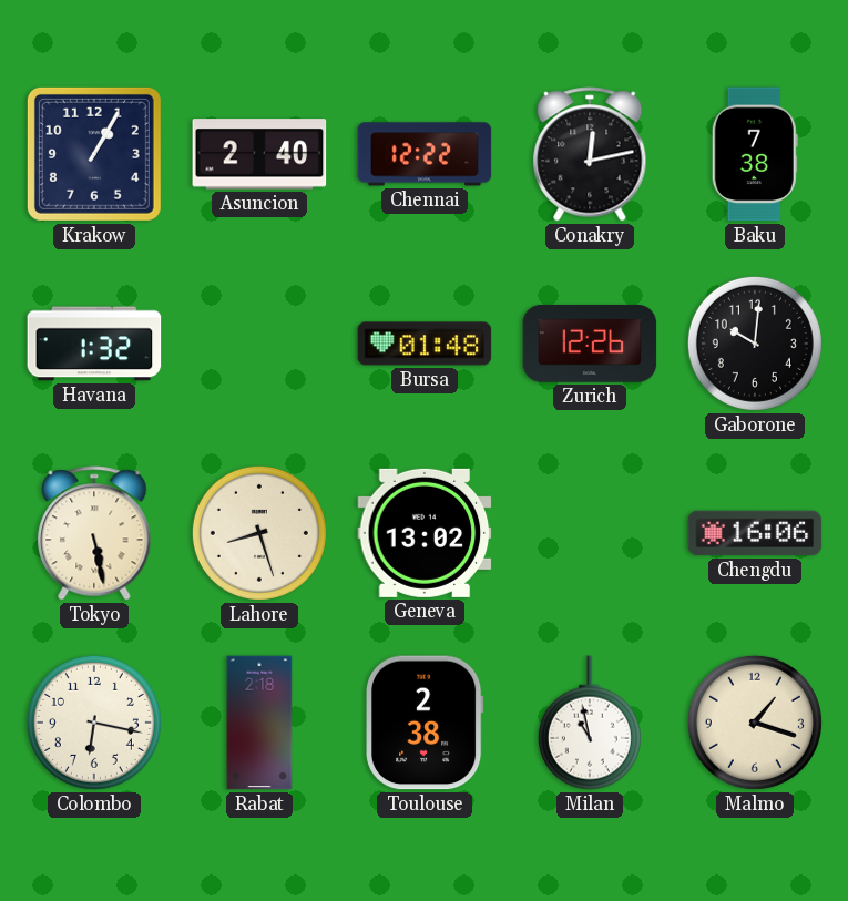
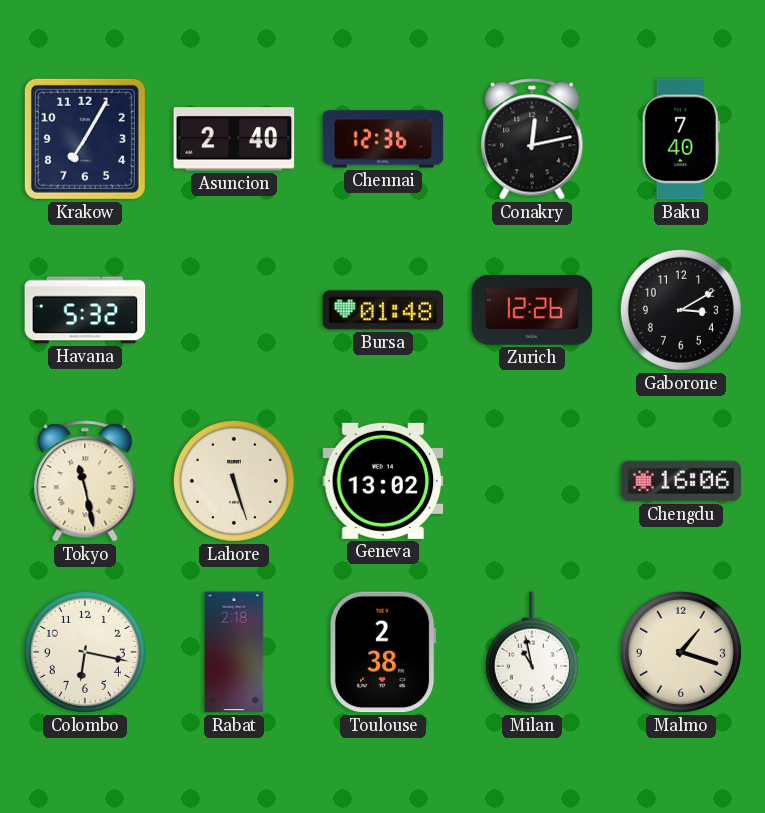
Krakow: 1:05 -> 7:05
Chennai: 12:22 -> 12:36
Baku: 7:38 -> 7:40
Havana: 1:32 -> 5:32
Gaborone: 10:01 -> 3:10
Tokyo: 5:28 -> 11:28
Lahore: 8:27 -> 5:27
